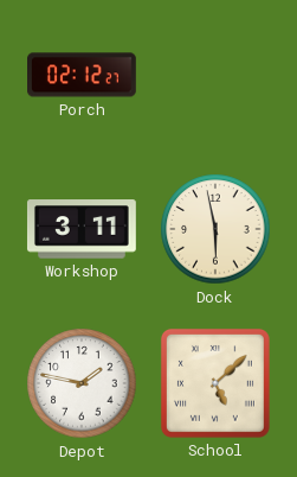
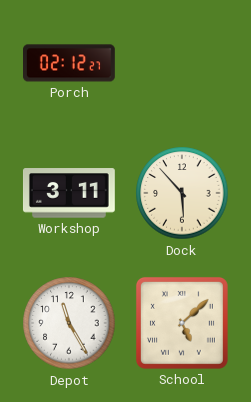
Dock: 5:58 -> 5:53
Depot: 1:47 -> 11:25
